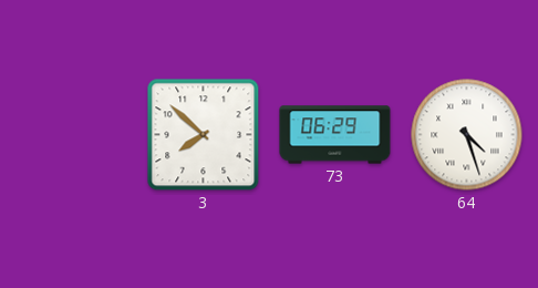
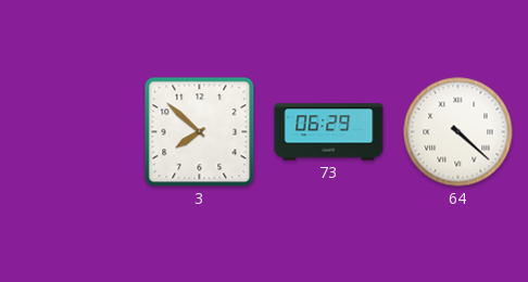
64: 4:27 -> 4:22
